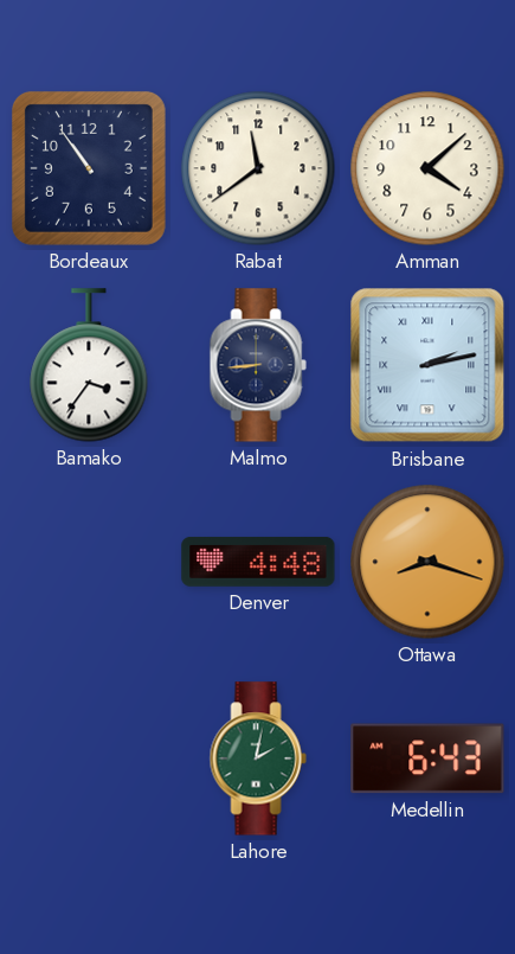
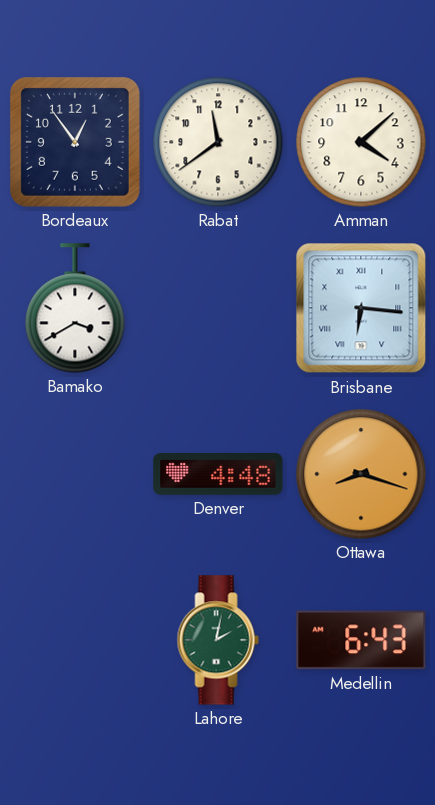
Bordeaux: 10:54 -> 12:54
Bamako: 3:36 -> 3:40
Malmo: 8:44 -> none
Brisbane: 2:13 -> 6:16
